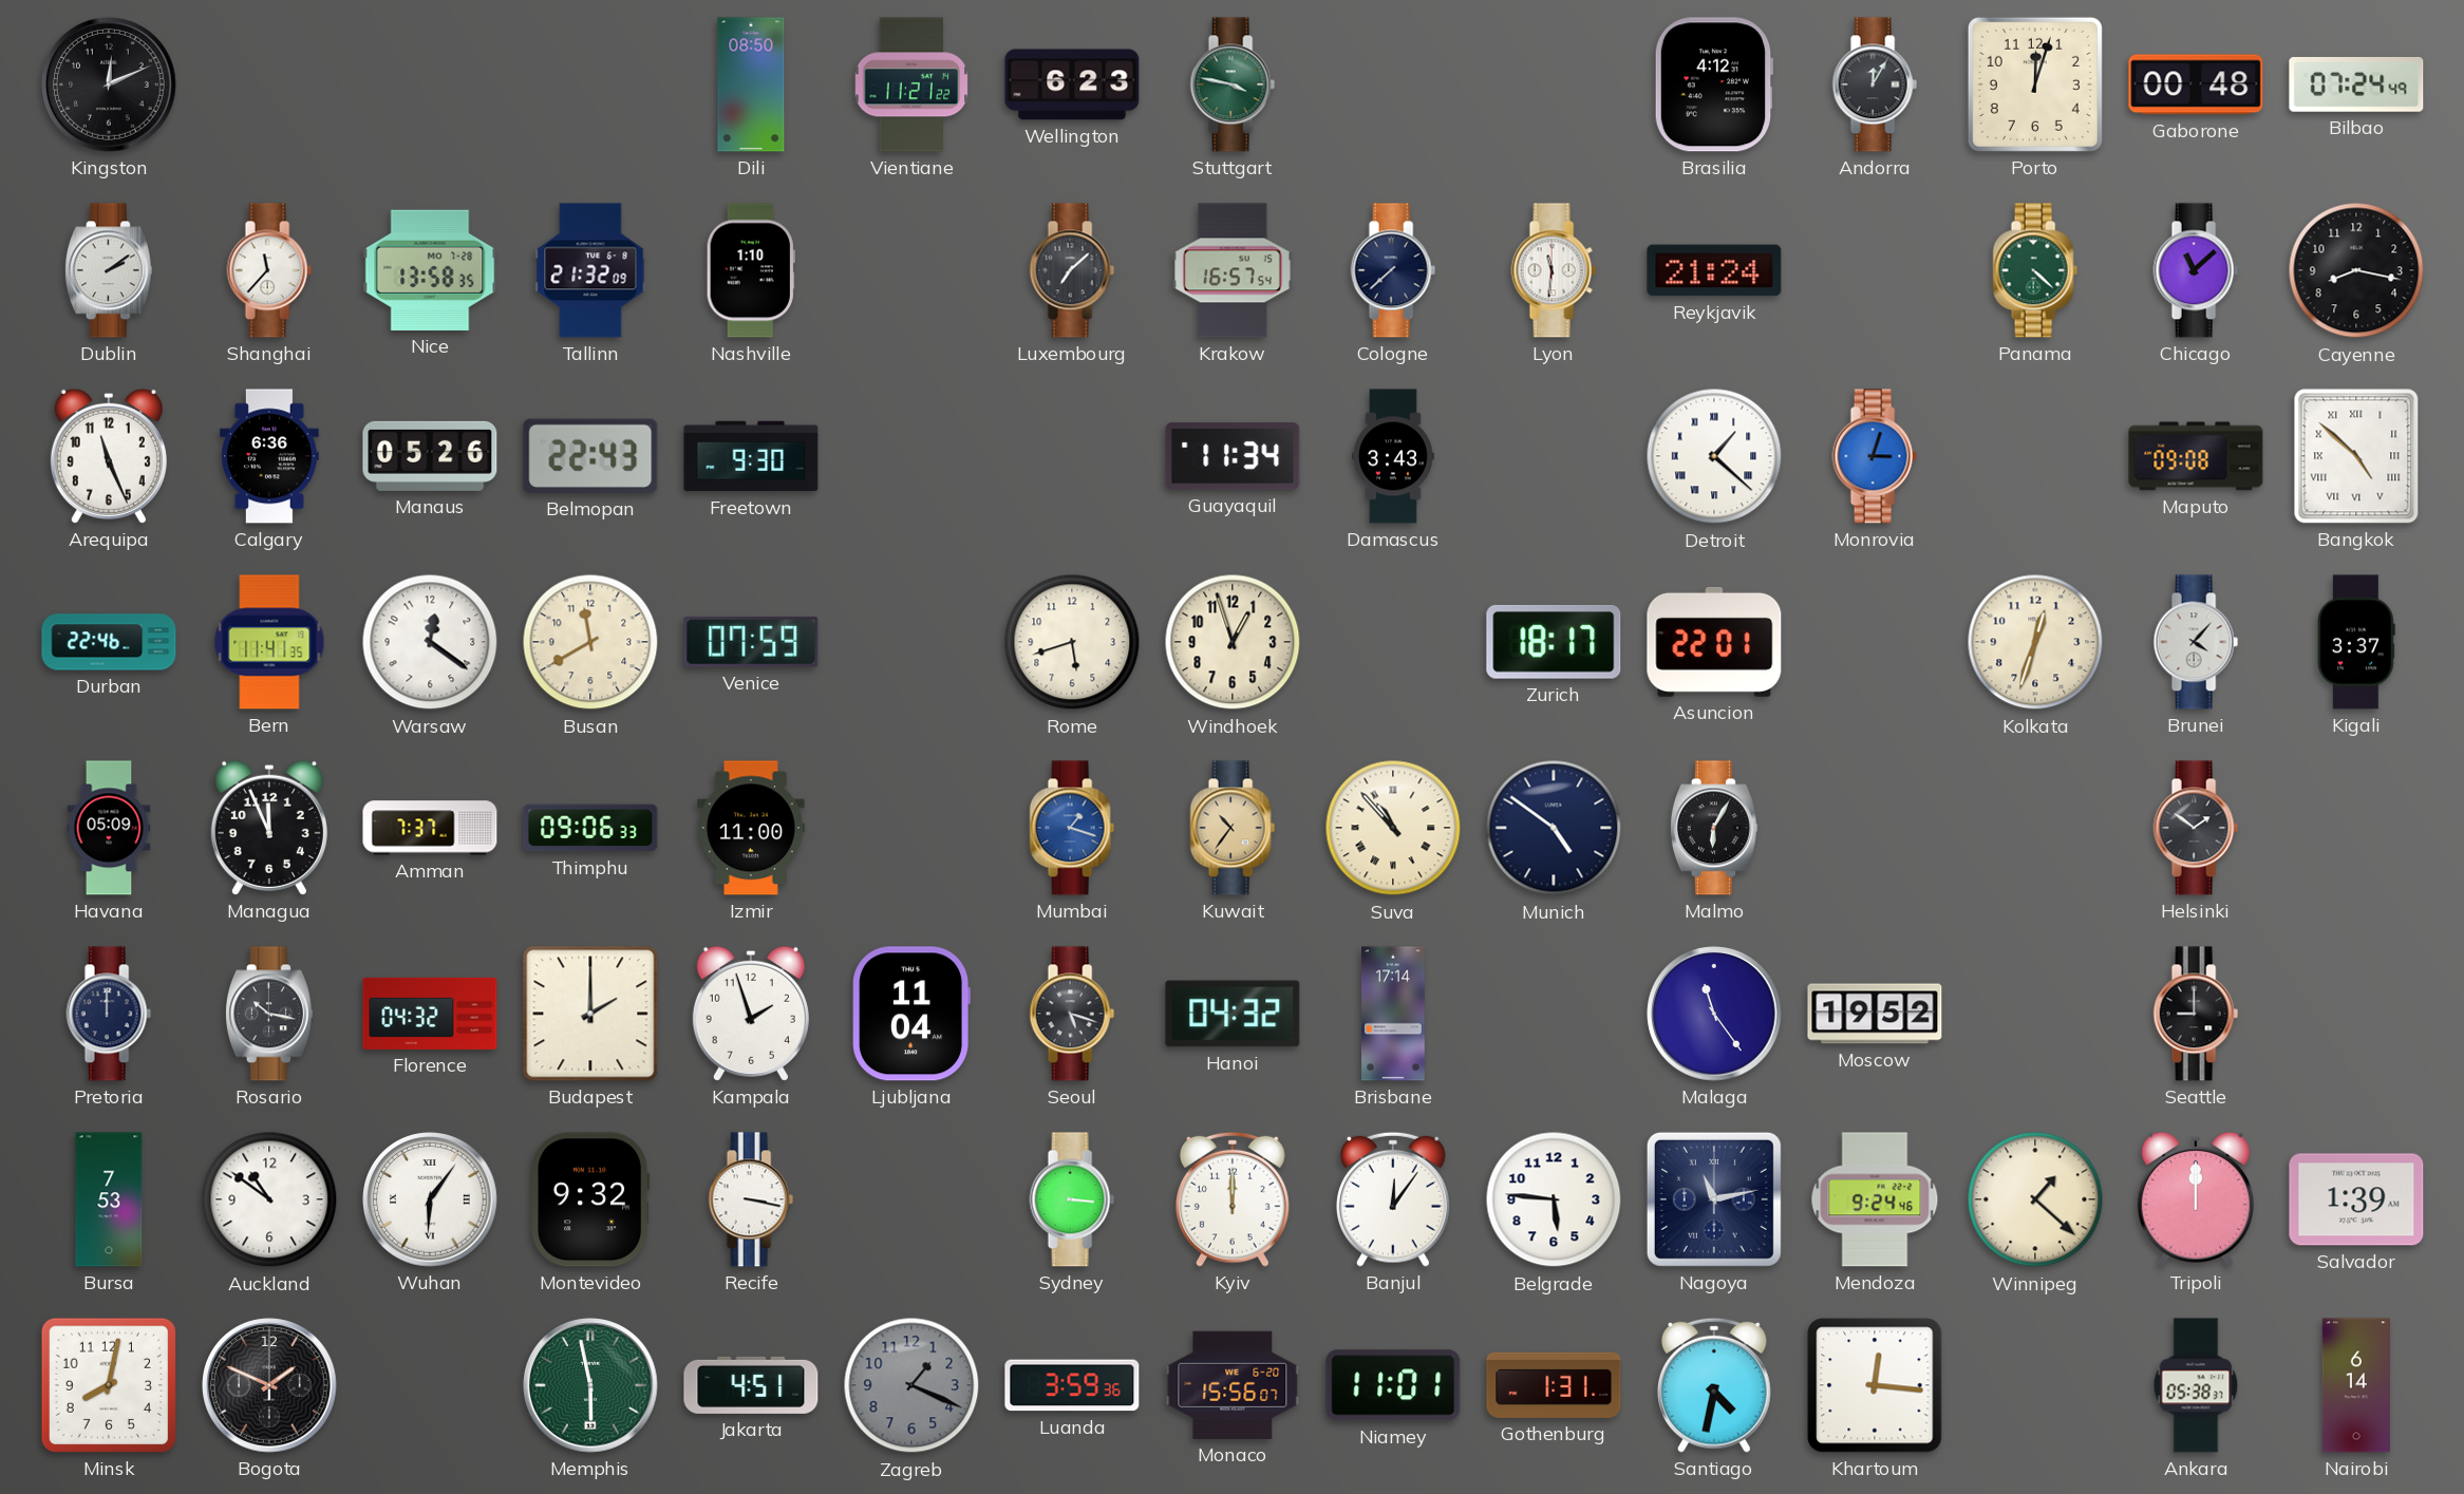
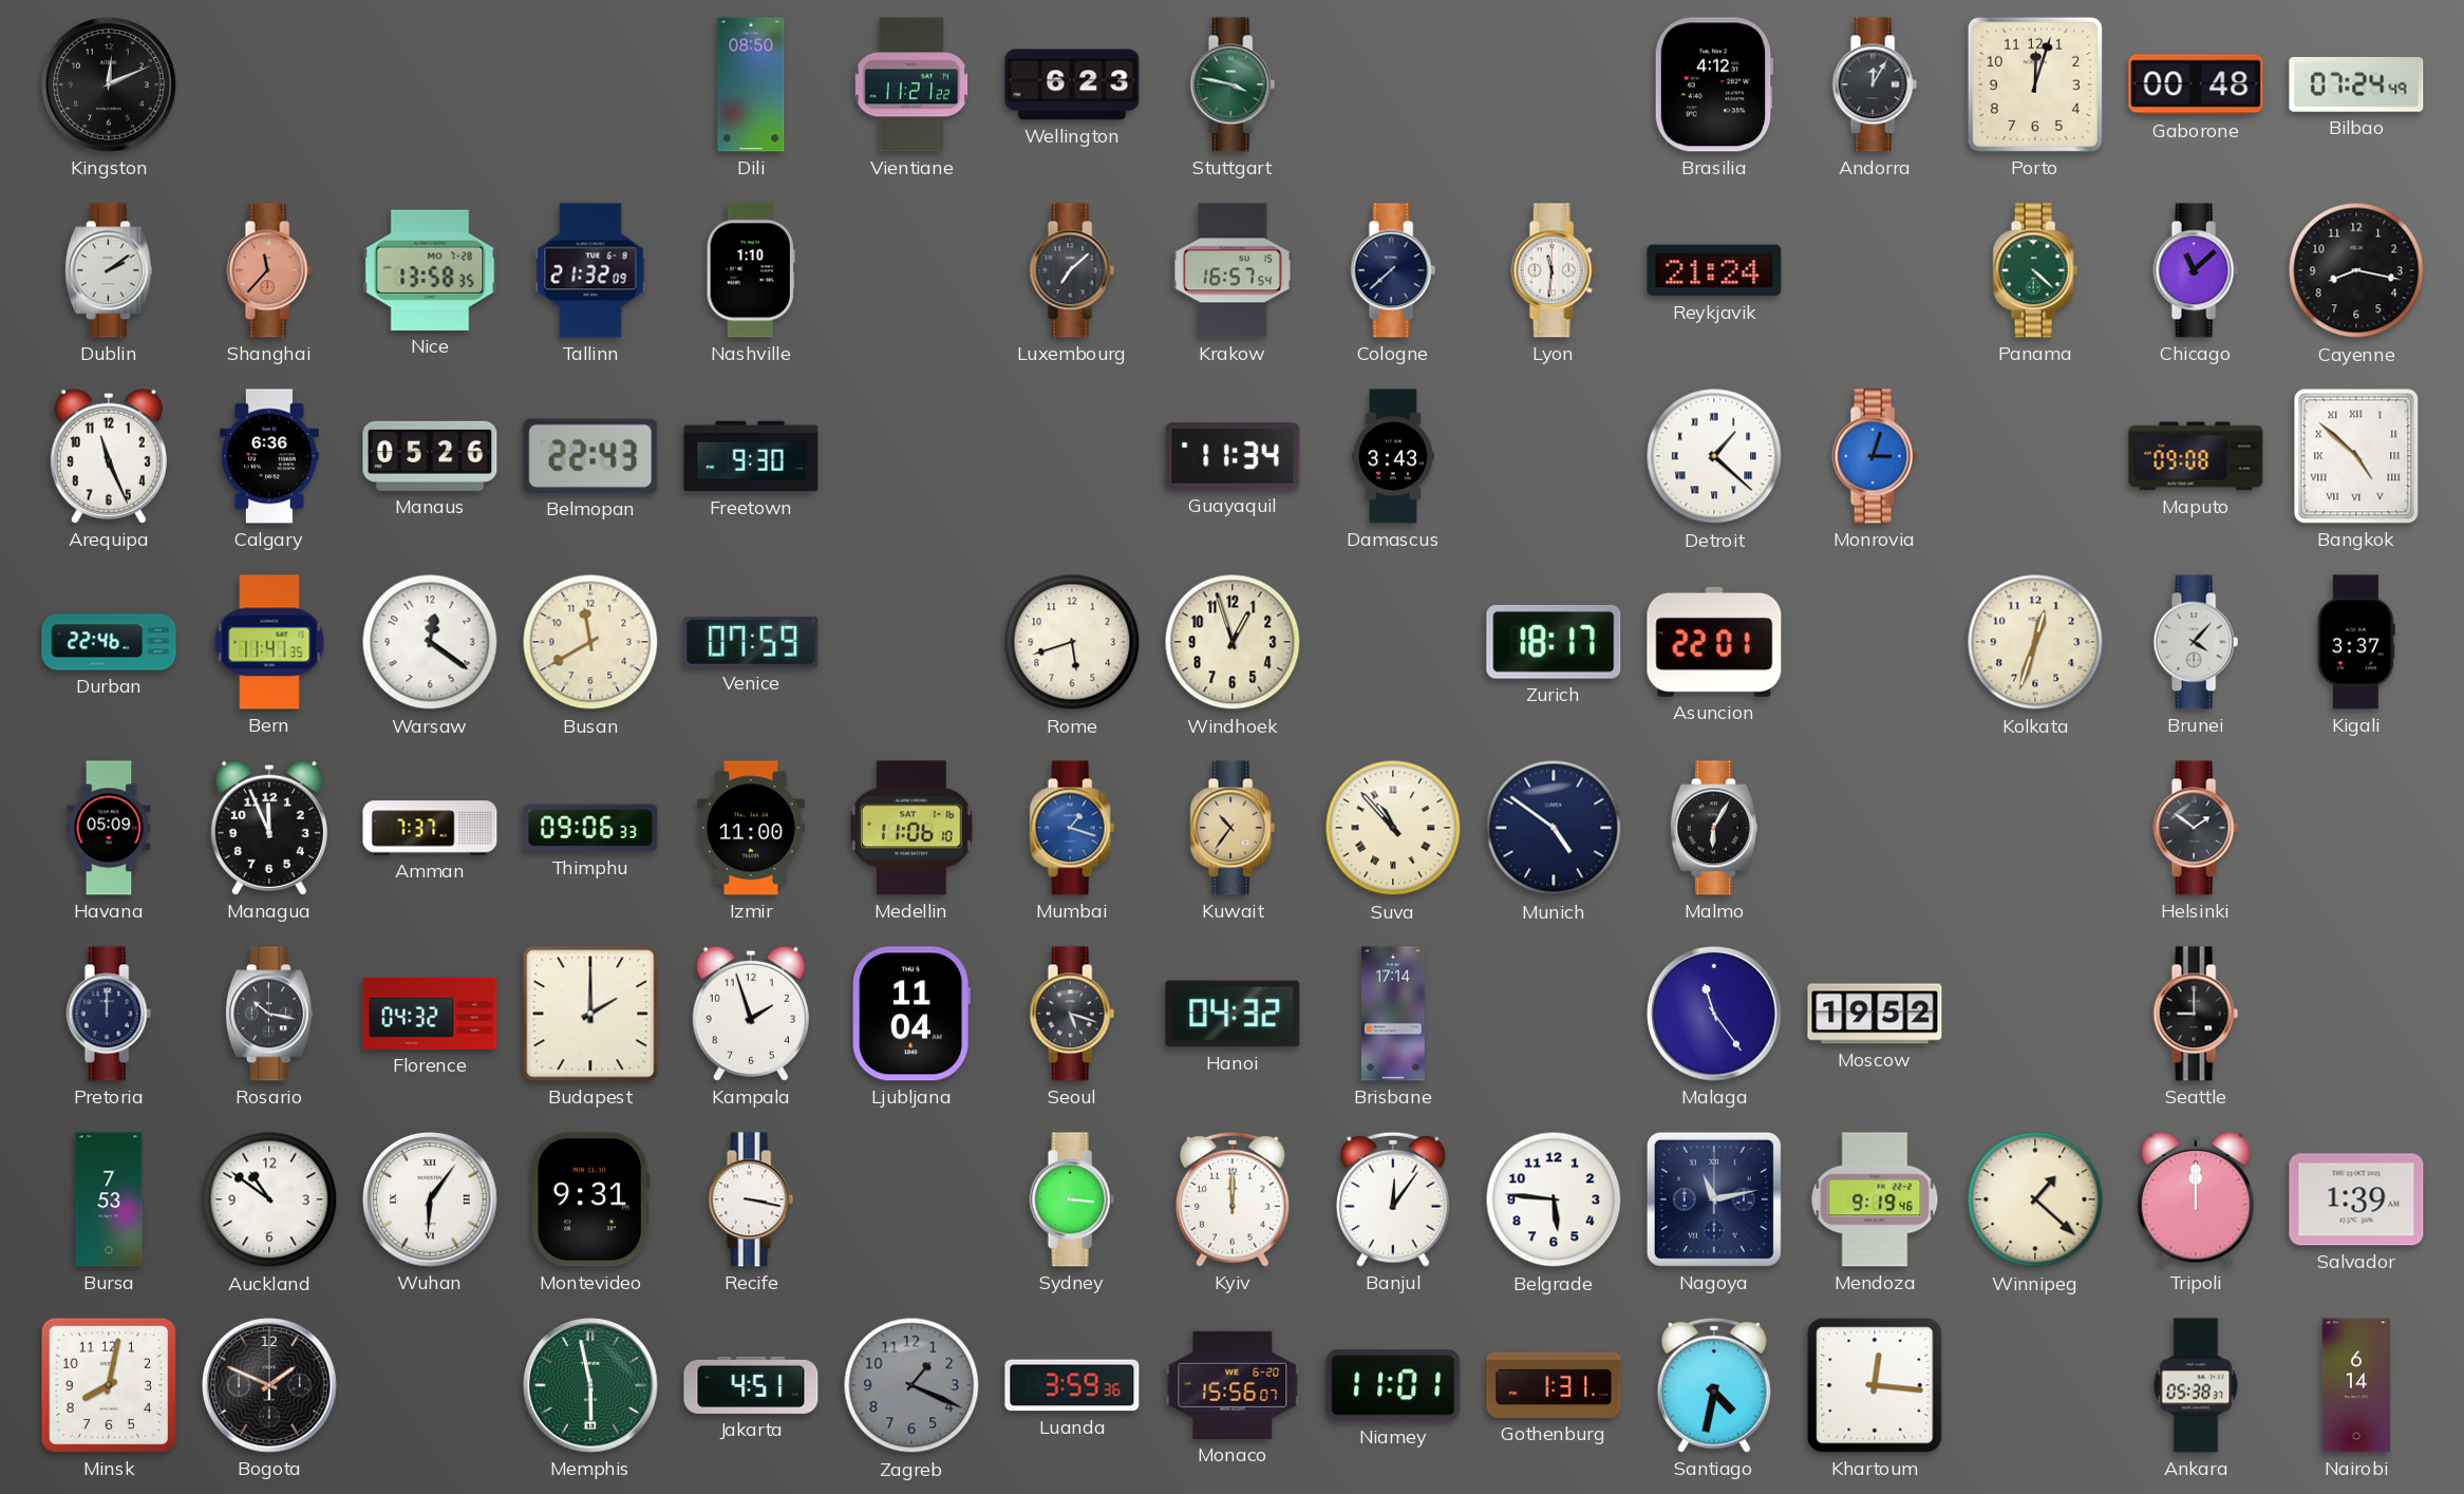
Shanghai dial: white -> salmon
Medellin: none -> 11:06
Montevideo: 9:32 -> 9:31
Mendoza: 9:24 -> 9:19
